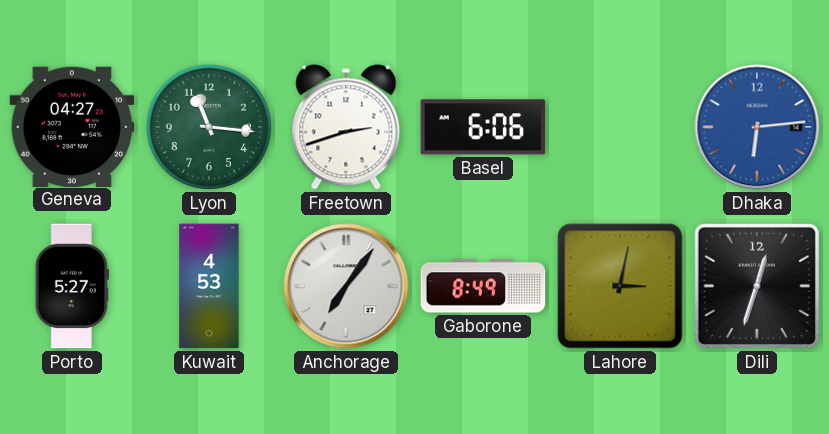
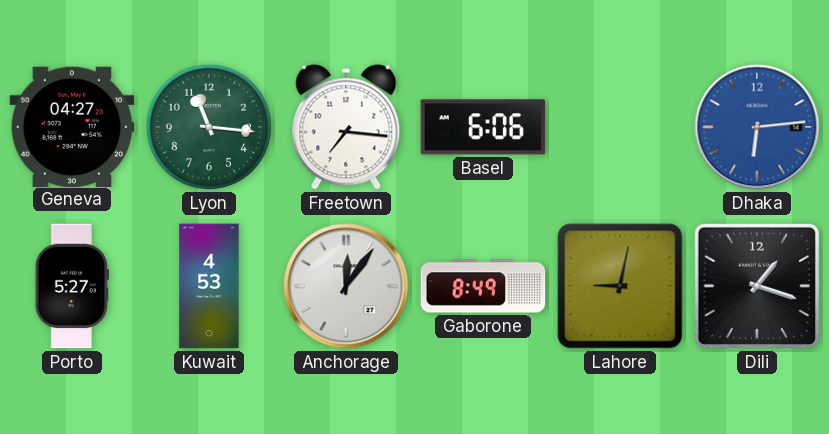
Freetown: 2:42 -> 7:16
Anchorage: 7:06 -> 12:06
Lahore: 3:02 -> 9:02
Dili: 12:33 -> 1:18
